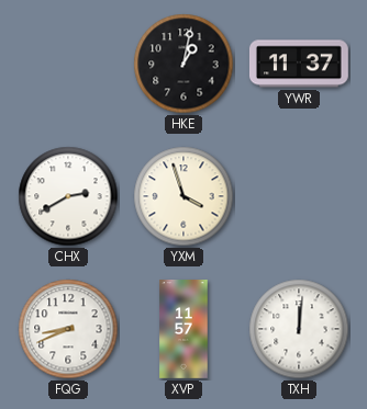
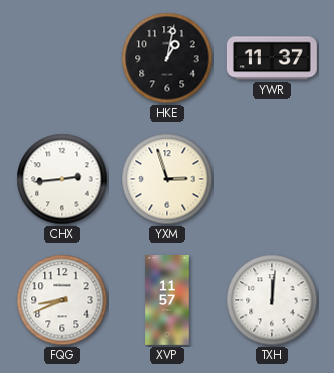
CHX: 2:40 -> 2:44
YXM: 3:57 -> 2:57
